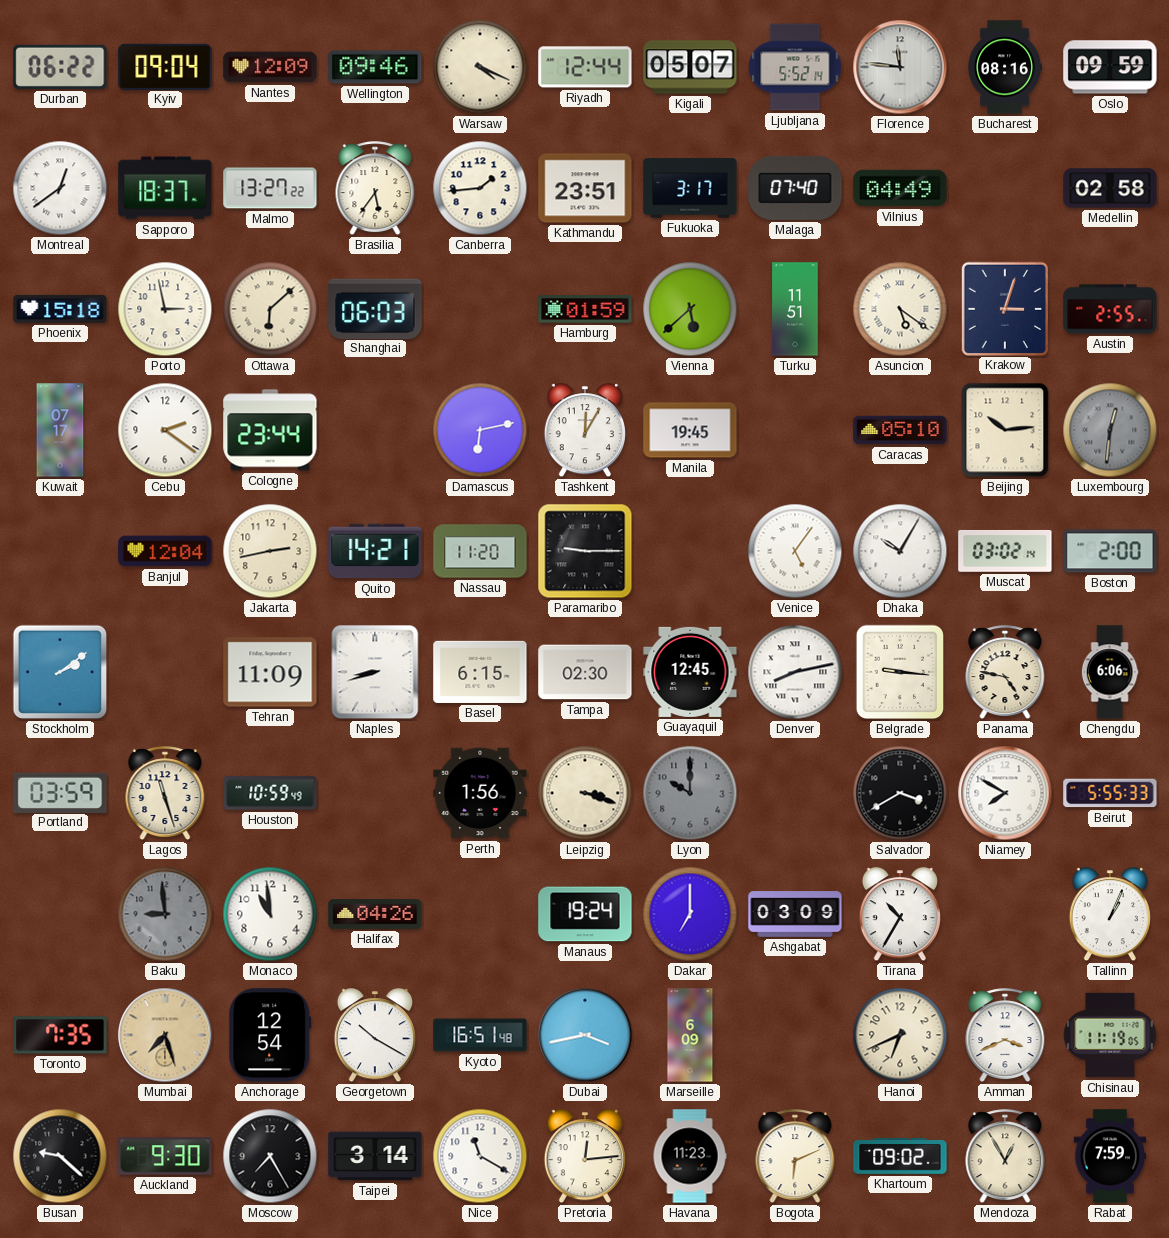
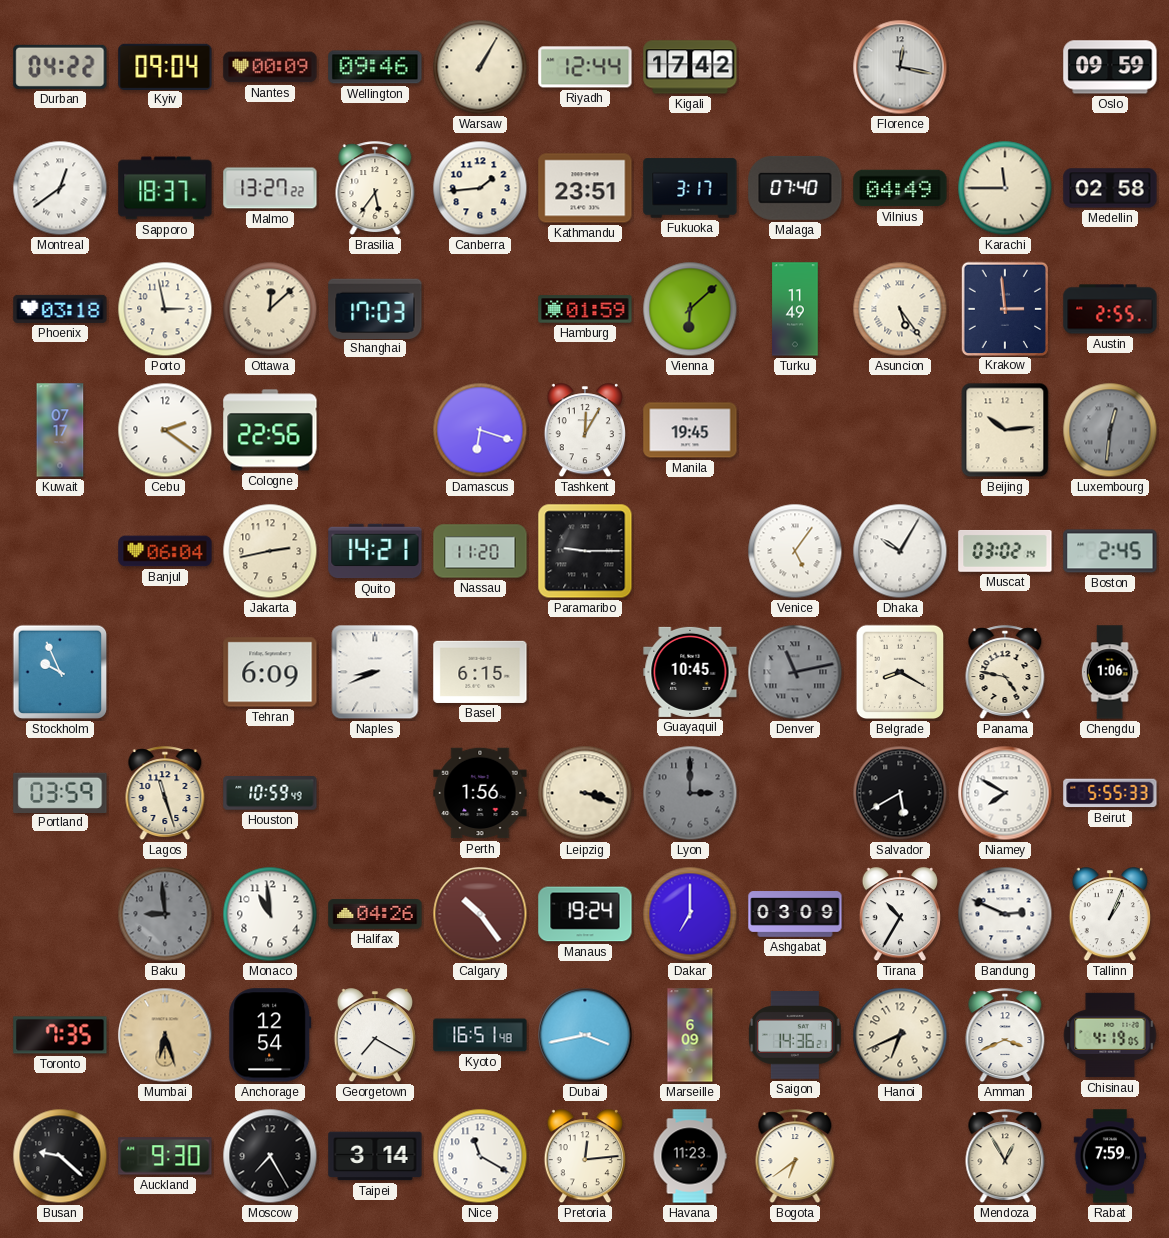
Durban: 06:22 -> 04:22
Nantes: 12:09 -> 00:09
Warsaw: 4:19 -> 1:05
Kigali: 05:07 -> 17:42
Ljubljana: 5:52 -> none
Florence: 11:46 -> 12:17
Bucharest: 08:16 -> none
Karachi: none -> 11:45
Phoenix: 15:18 -> 03:18
Ottawa: 6:08 -> 12:08
Shanghai: 06:03 -> 17:03
Vienna: 5:38 -> 6:08
Turku: 11:51 -> 11:49
Asuncion: 5:21 -> 5:24
Krakow: 3:03 -> 2:59
Cologne: 23:44 -> 22:56
Damascus: 6:13 -> 6:18
Caracas: 05:10 -> none
Banjul: 12:04 -> 06:04
Boston: 2:00 -> 2:45
Stockholm: 2:09 -> 9:56
Tehran: 11:09 -> 6:09
Naples: 8:42 -> 8:41
Tampa: 02:30 -> none
Guayaquil: 12:45 -> 10:45
Denver: 8:13 -> 11:13
Denver dial: white -> grey
Belgrade: 9:16 -> 8:20
Chengdu: 6:06 -> 1:06
Lyon: 10:00 -> 3:00
Salvador: 3:40 -> 5:40
Calgary: none -> 10:24
Bandung: none -> 2:49
Mumbai: 7:27 -> 6:27
Georgetown: 10:20 -> 7:20
Saigon: none -> 14:36
Chisinau: 11:19 -> 4:19
Bogota: 6:11 -> 6:39
Khartoum: 09:02 -> none
